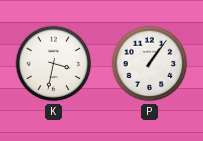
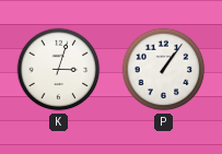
K: 3:32 -> 3:03
